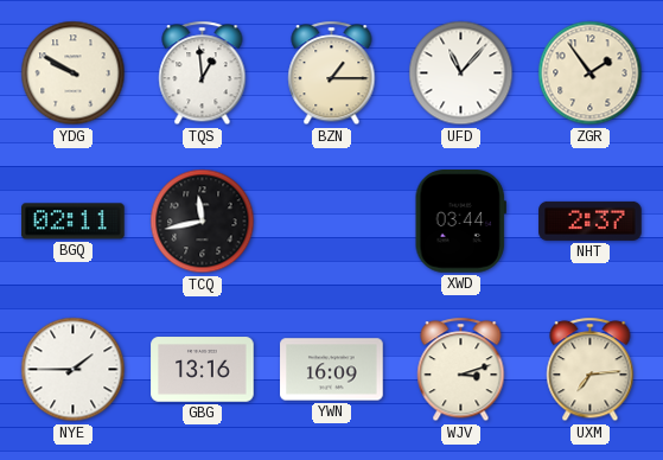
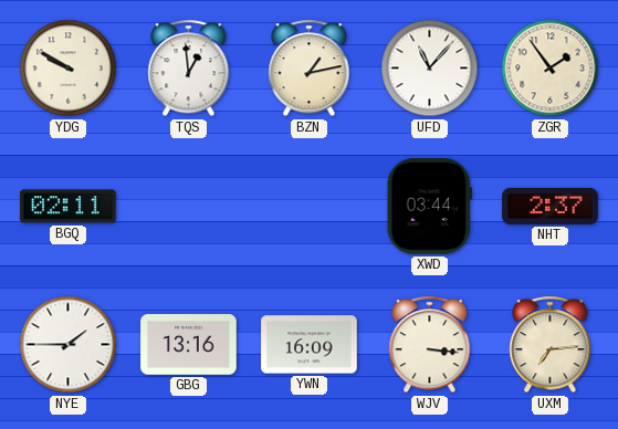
BZN: 1:15 -> 1:13
TCQ: 11:43 -> none
WJV: 3:12 -> 3:16
